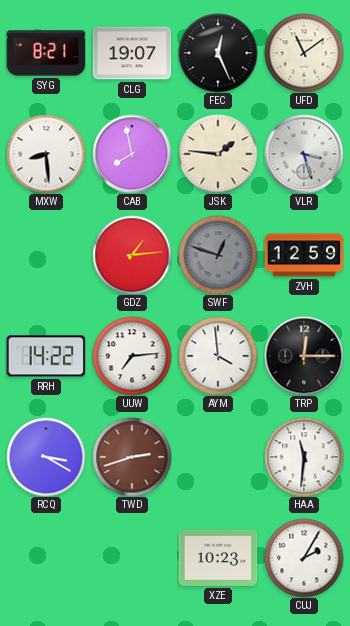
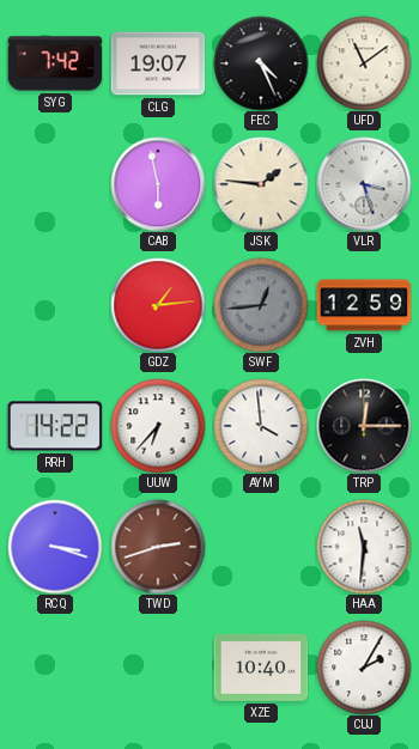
SYG: 8:21 -> 7:42
FEC: 12:26 -> 4:26
MXW: 8:29 -> none
CAB: 7:58 -> 5:58
SWF: 12:48 -> 12:44
UUW: 7:14 -> 6:37
RCQ: 3:20 -> 3:18
XZE: 10:23 -> 10:40
